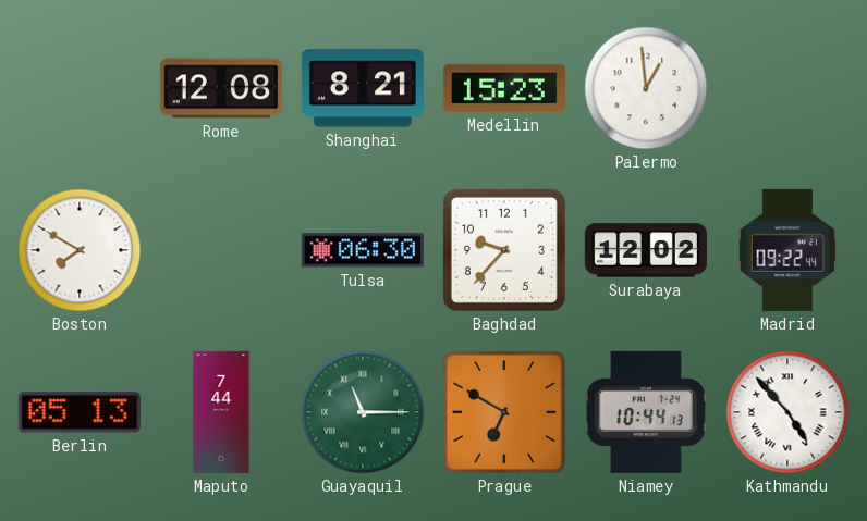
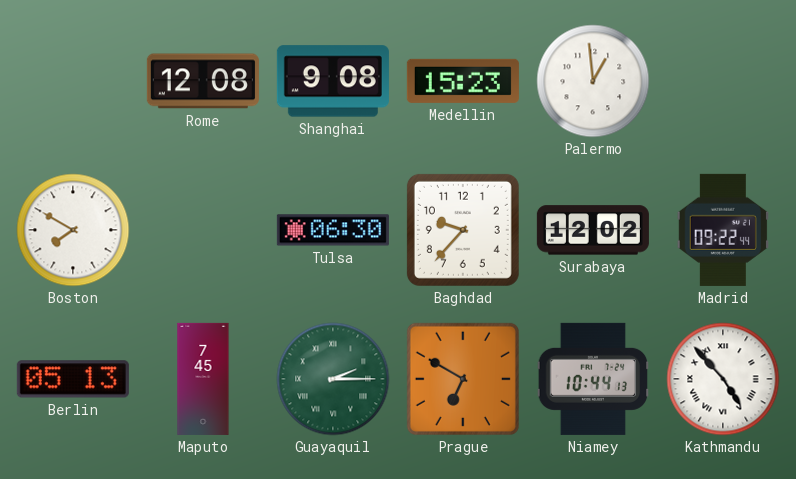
Shanghai: 8:21 -> 9:08
Maputo: 7:44 -> 7:45
Guayaquil: 11:15 -> 2:15
